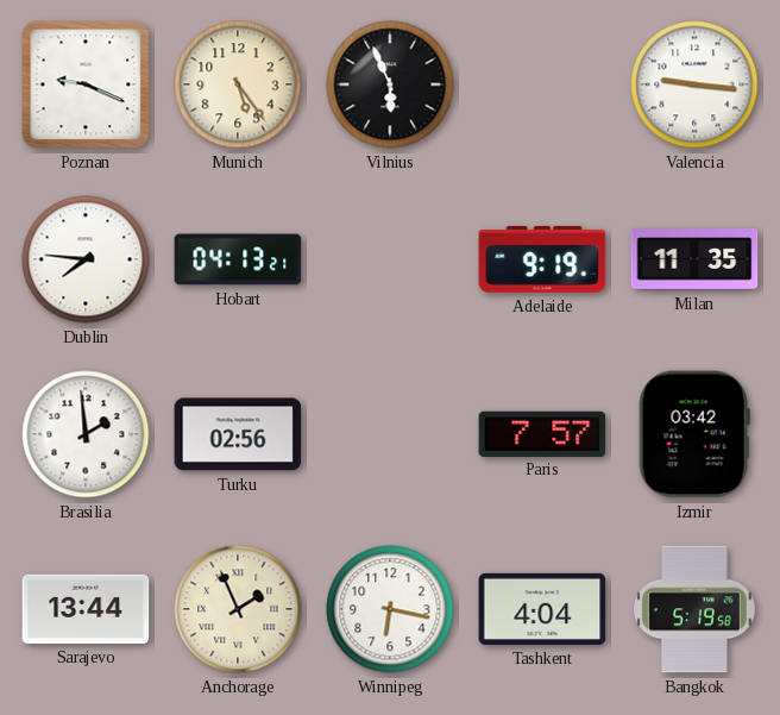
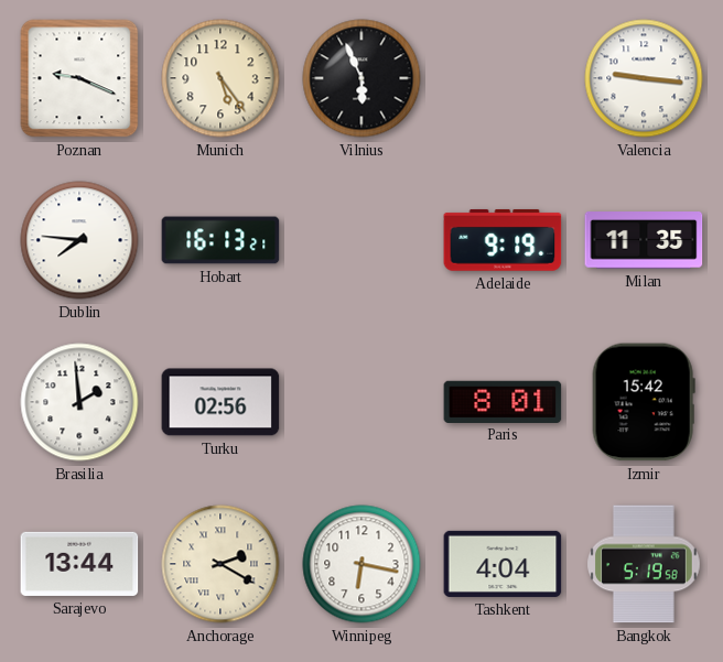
Hobart: 04:13 -> 16:13
Paris: 7:57 -> 8:01
Izmir: 03:42 -> 15:42
Anchorage: 1:56 -> 2:20
